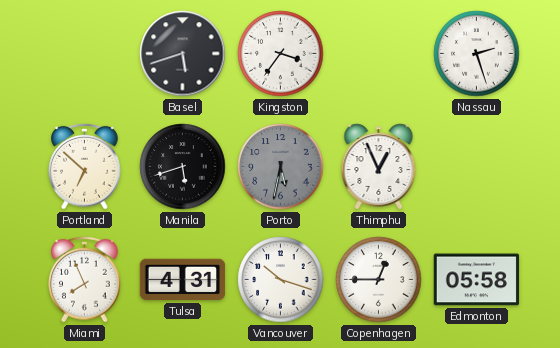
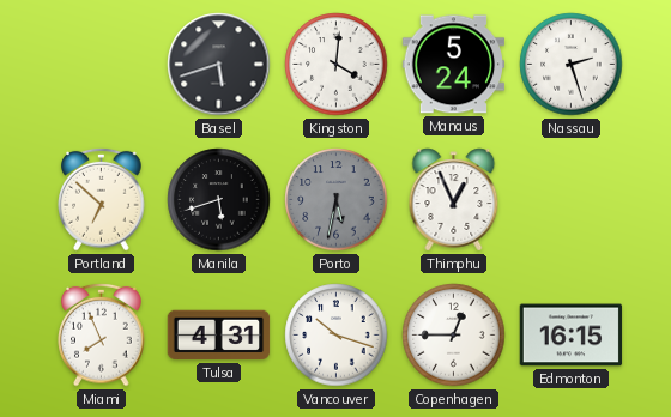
Kingston: 3:36 -> 4:01
Manaus: none -> 5:24
Edmonton: 05:58 -> 16:15
